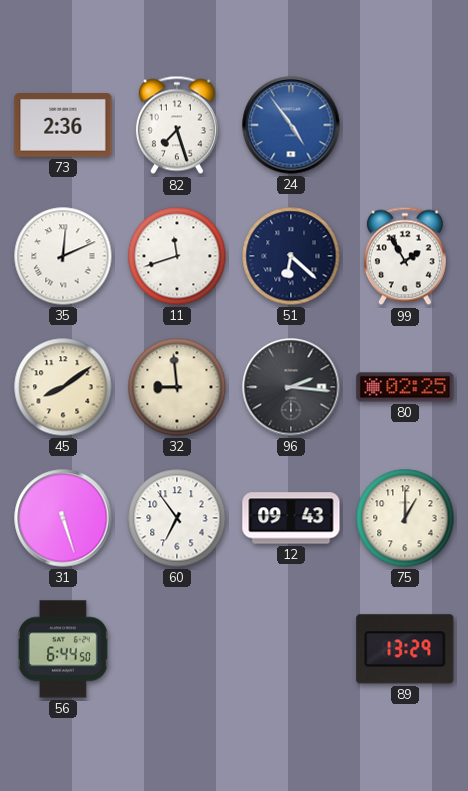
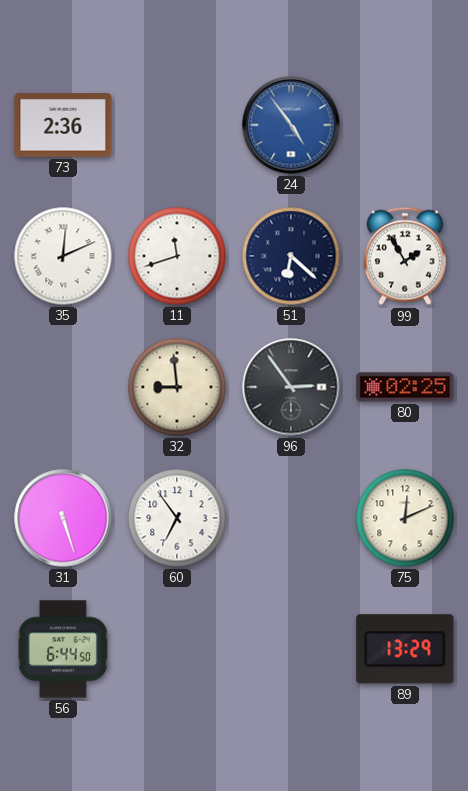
82: 7:27 -> none
45: 8:09 -> none
96: 2:16 -> 2:54
12: 09:43 -> none
75: 1:00 -> 12:11
